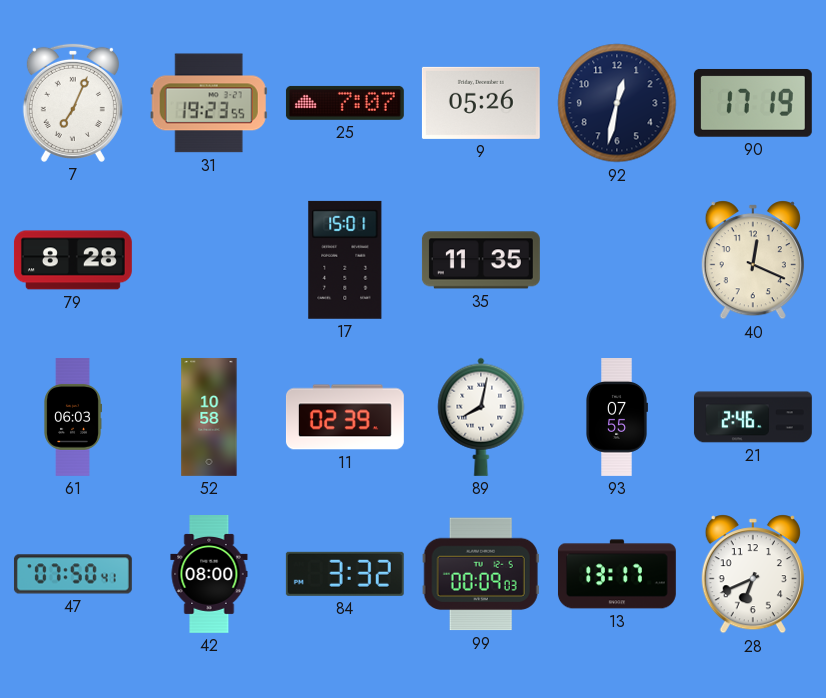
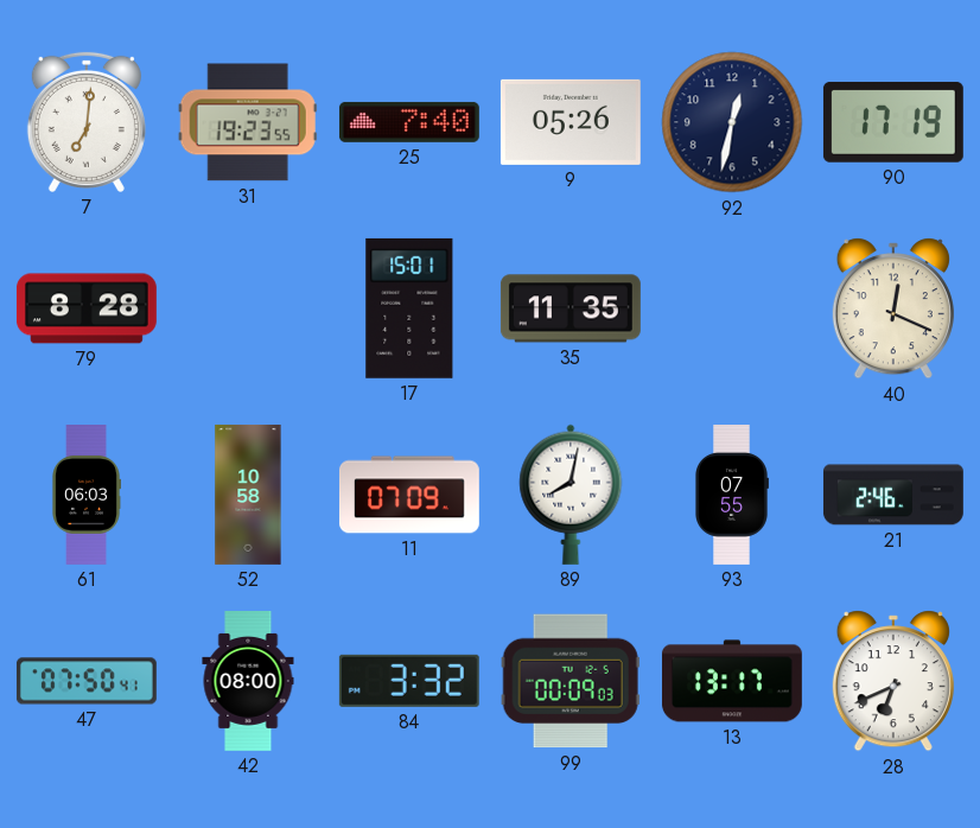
7: 7:04 -> 7:01
25: 7:07 -> 7:40
11: 02:39 -> 07:09
